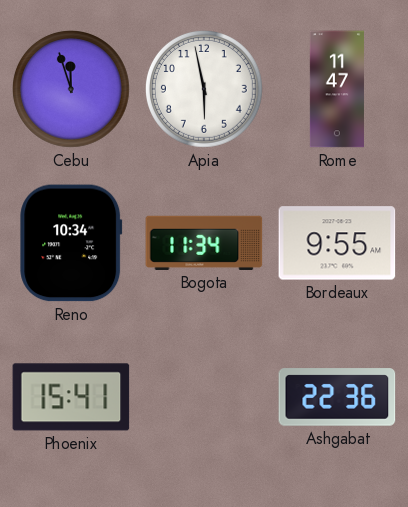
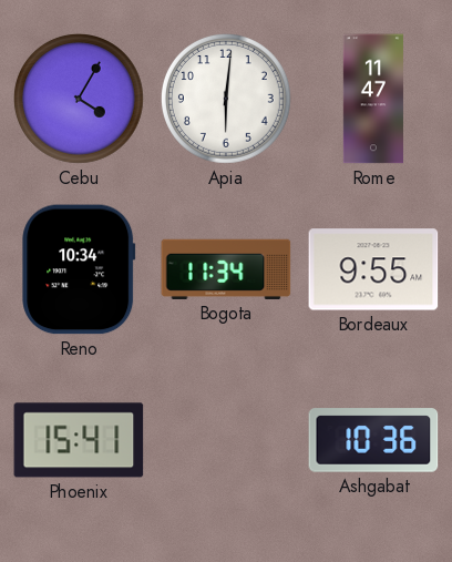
Cebu: 11:57 -> 4:05
Apia: 5:58 -> 6:01
Ashgabat: 22:36 -> 10:36
